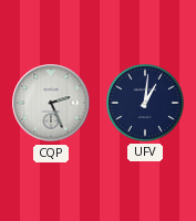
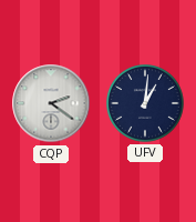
CQP: 2:26 -> 2:21
